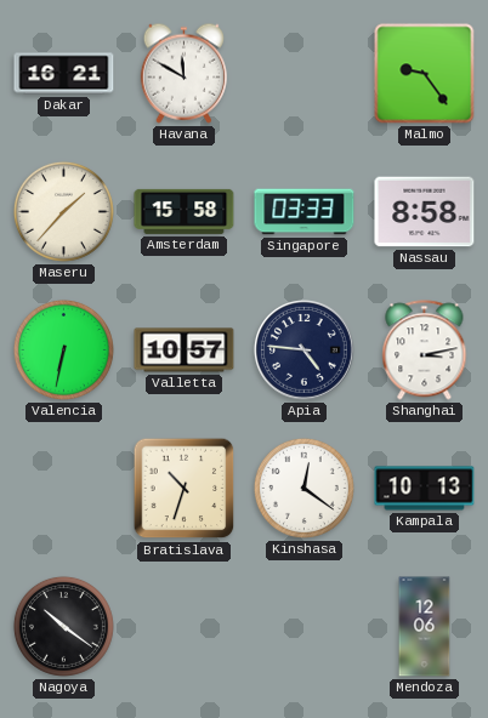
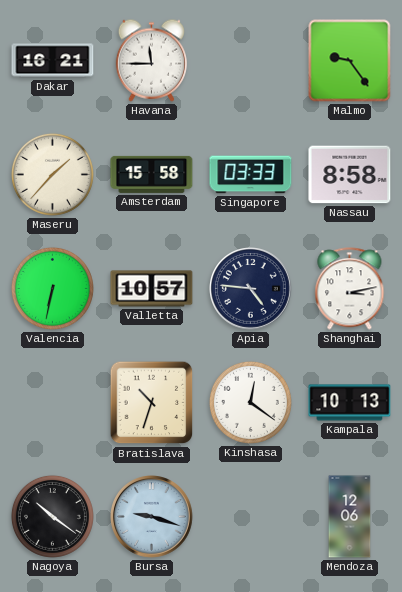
Havana: 11:50 -> 11:45
Bursa: none -> 9:18
